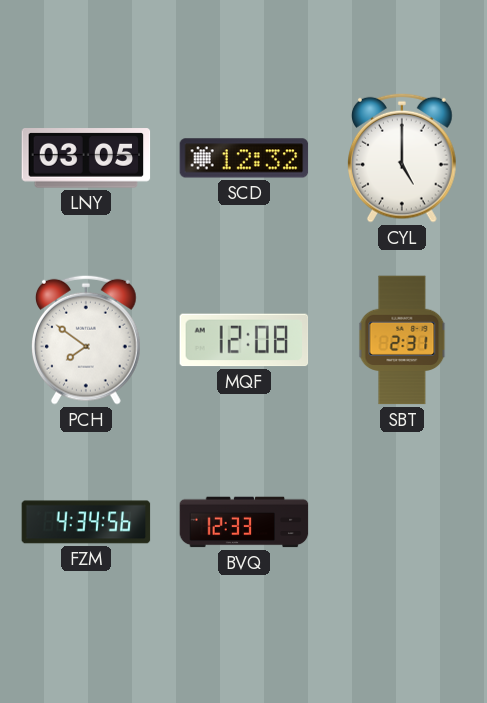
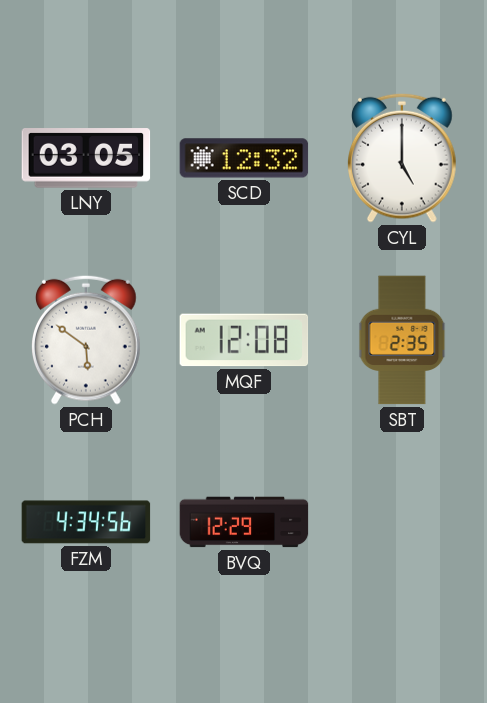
PCH: 7:51 -> 5:51
SBT: 2:31 -> 2:35
BVQ: 12:33 -> 12:29
